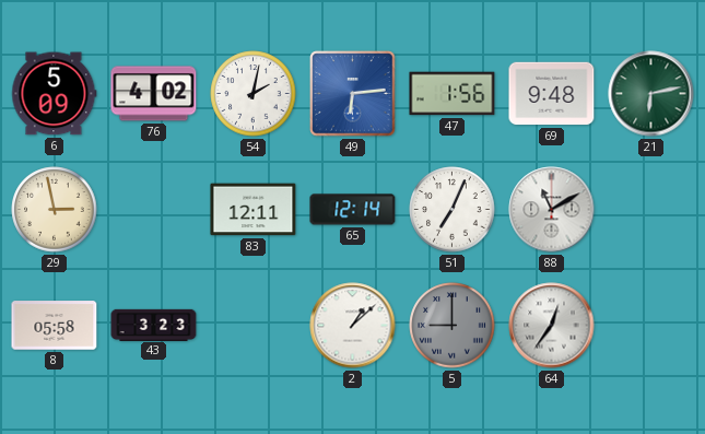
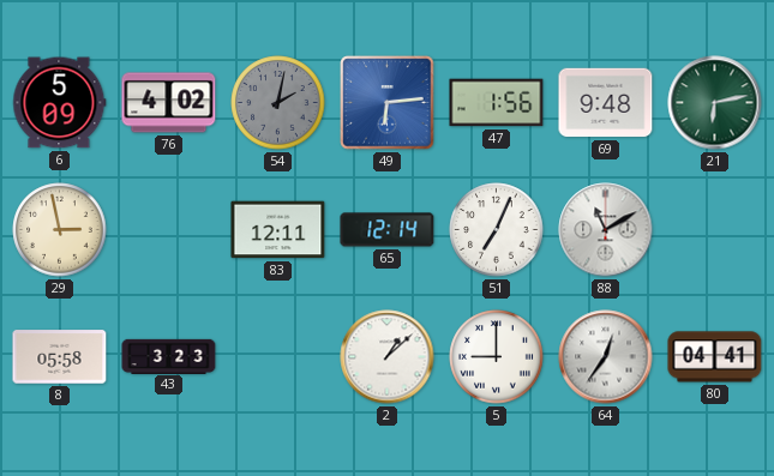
54 dial: white -> grey
5 dial: grey -> white
80: none -> 04:41
